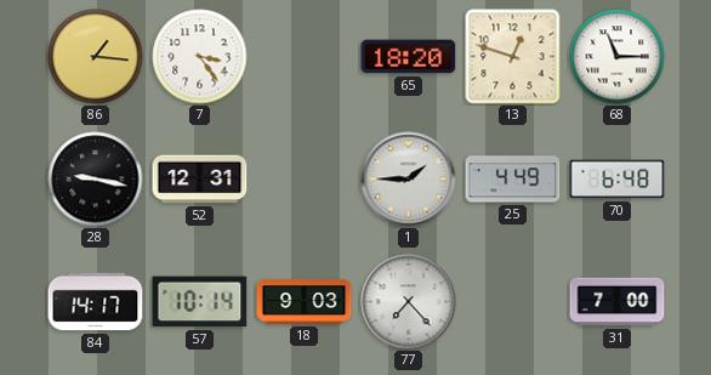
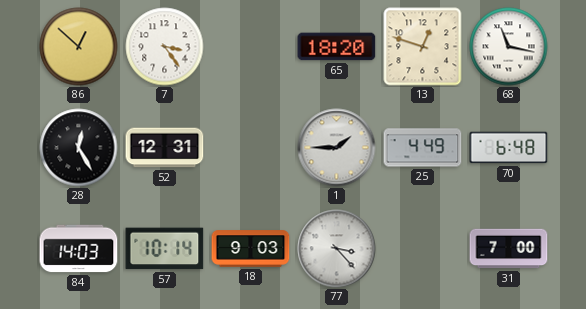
86: 1:16 -> 12:52
68: 11:15 -> 11:17
28: 9:17 -> 12:25
84: 14:17 -> 14:03
77: 7:23 -> 3:23
